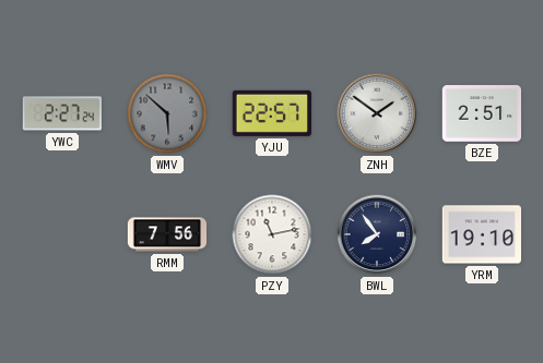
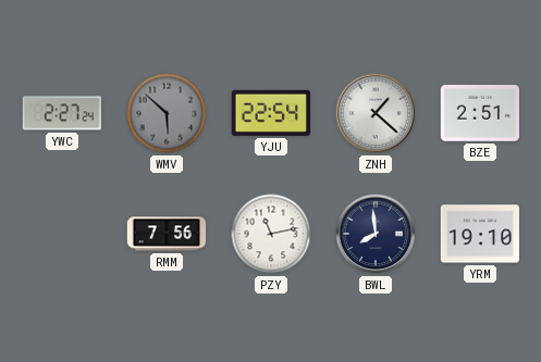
YJU: 22:57 -> 22:54
ZNH: 1:51 -> 1:22
BWL: 7:54 -> 7:59
